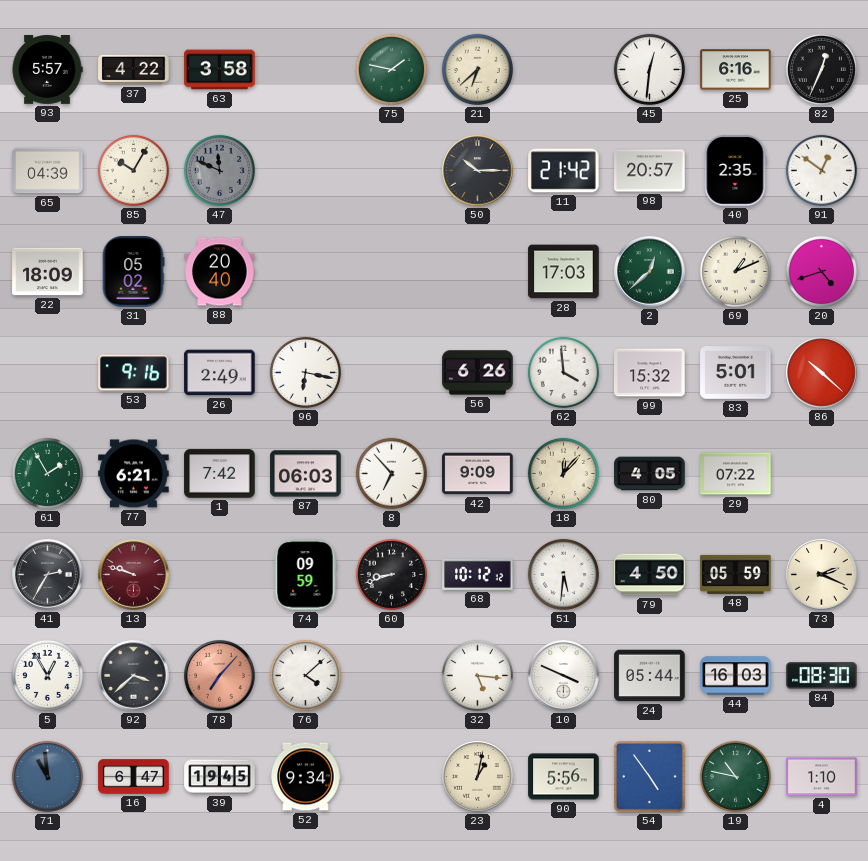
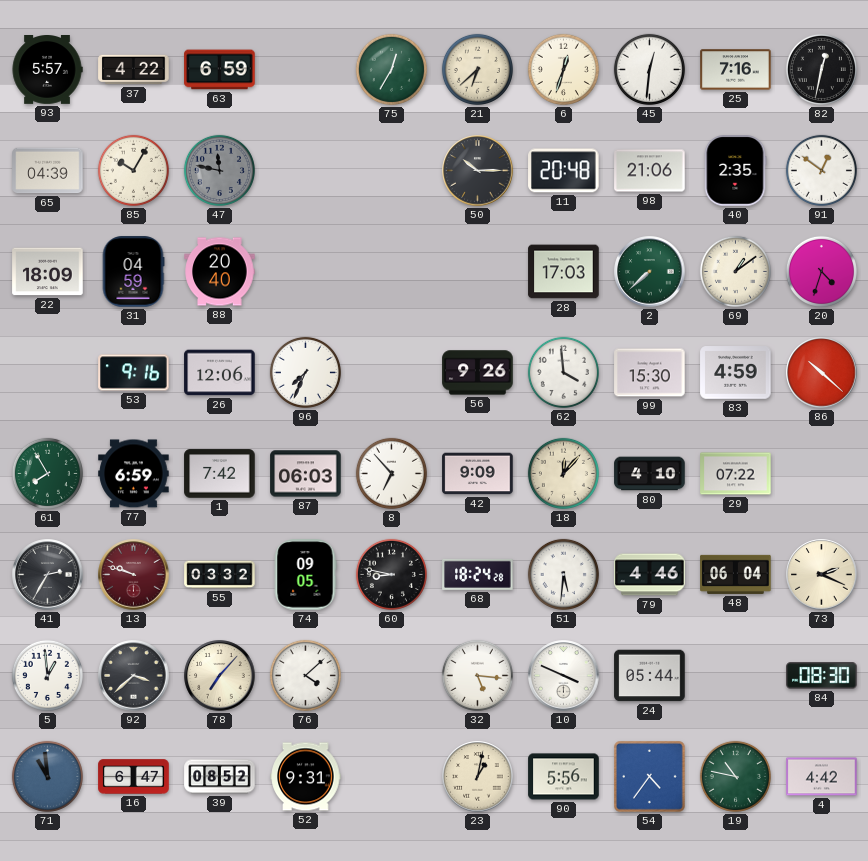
63: 3:58 -> 6:59
75: 1:47 -> 12:35
6: none -> 12:33
25: 6:16 -> 7:16
82: 12:34 -> 12:32
47: 11:49 -> 11:47
11: 21:42 -> 20:48
98: 20:57 -> 21:06
31: 05:02 -> 04:59
2: 12:38 -> 7:38
69: 1:11 -> 1:09
20: 4:42 -> 4:33
26: 2:49 -> 12:06
96: 6:17 -> 7:34
56: 6:26 -> 9:26
99: 15:32 -> 15:30
83: 5:01 -> 4:59
61: 1:55 -> 7:55
77: 6:21 -> 6:59
80: 4:05 -> 4:10
55: none -> 03:32
74: 09:59 -> 09:05
60: 8:42 -> 8:47
68: 10:12 -> 18:24
79: 4:50 -> 4:46
48: 05:59 -> 06:04
5: 12:55 -> 12:59
78 dial: salmon -> cream
44: 16:03 -> none
39: 19:45 -> 08:52
52: 9:34 -> 9:31
54: 4:54 -> 4:36
4: 1:10 -> 4:42
